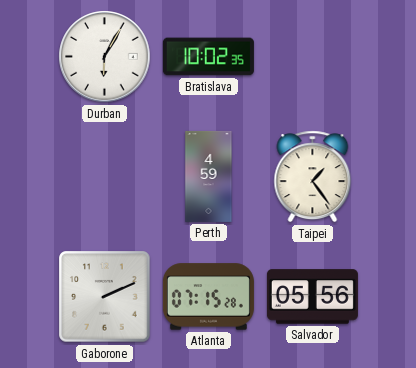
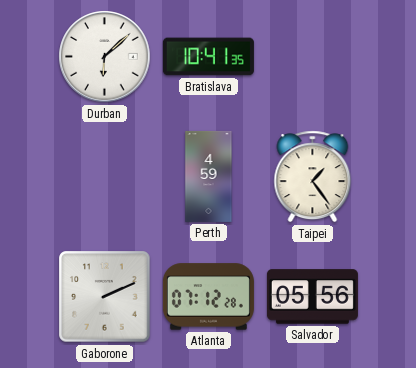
Durban: 6:05 -> 6:08
Bratislava: 10:02 -> 10:41
Atlanta: 07:15 -> 07:12
